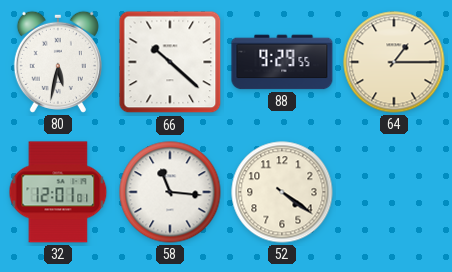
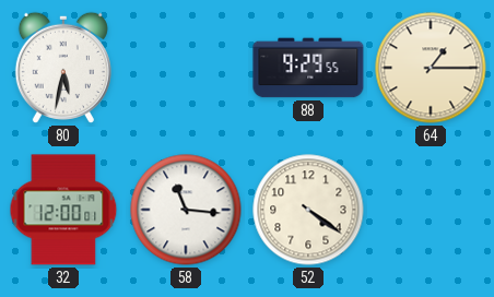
66: 10:22 -> none
32: 12:01 -> 12:00
